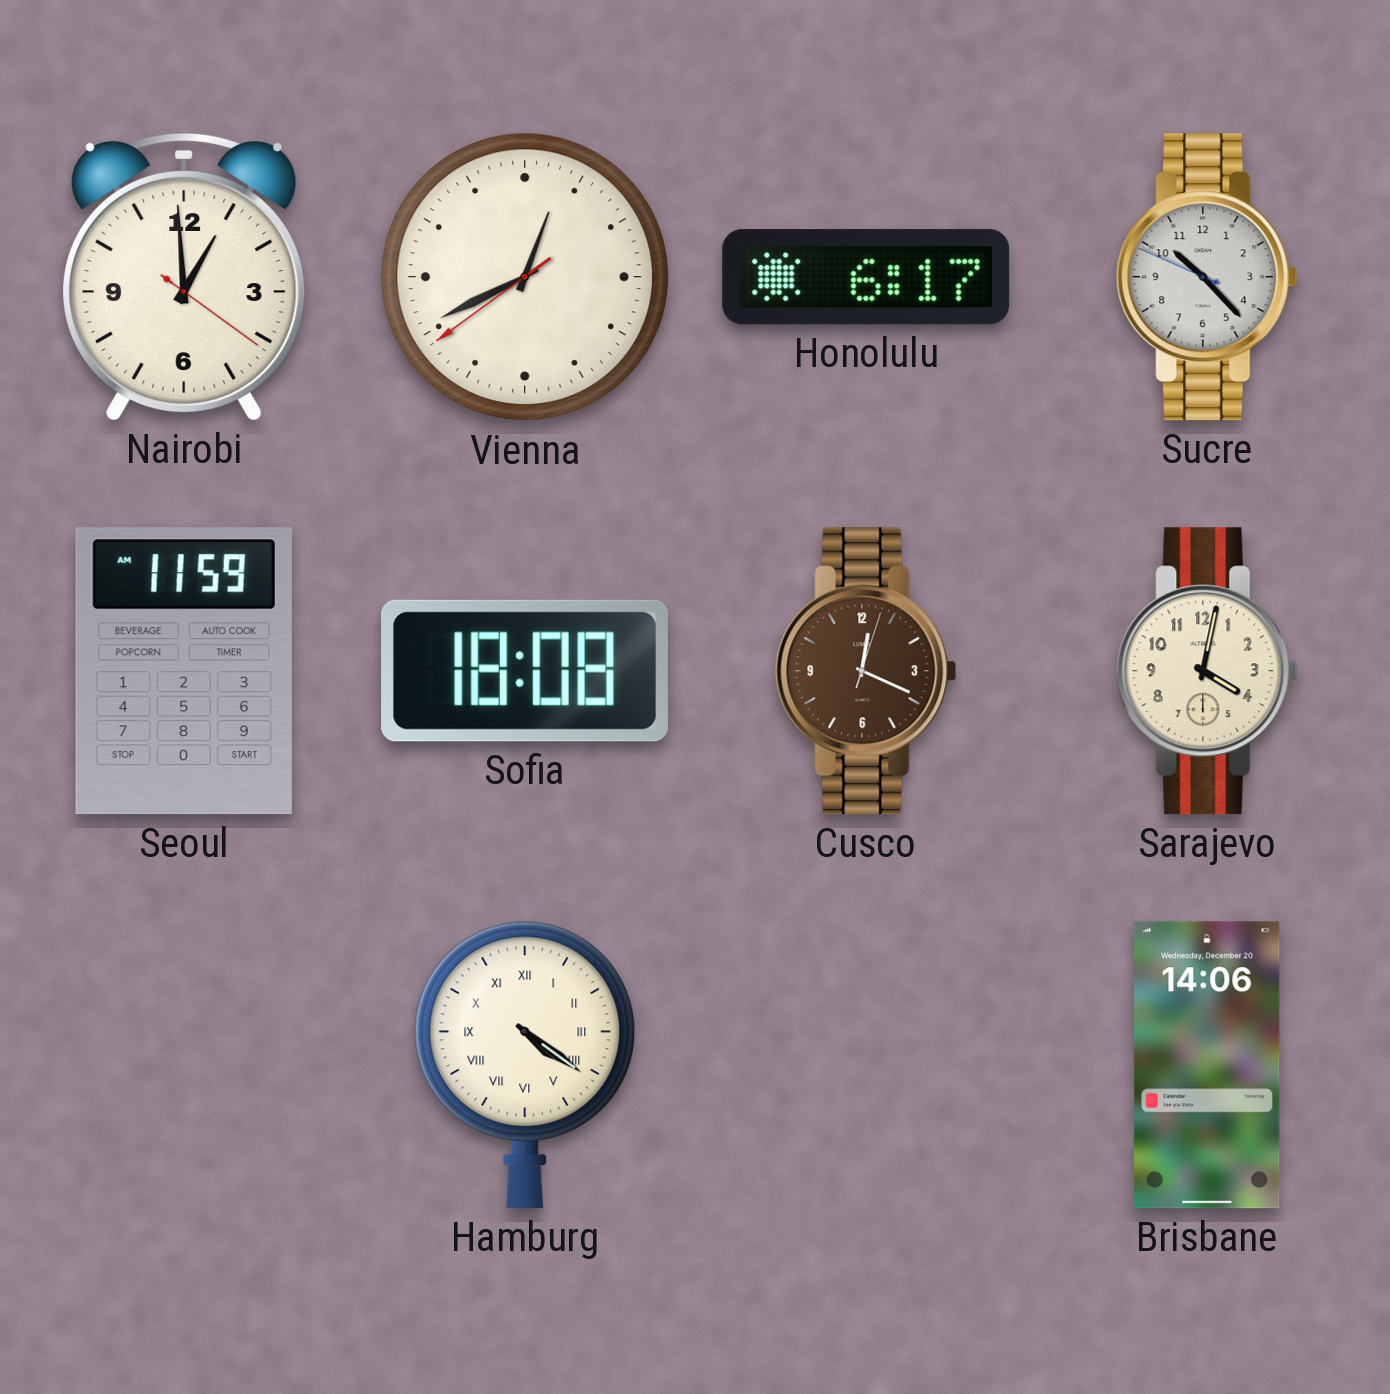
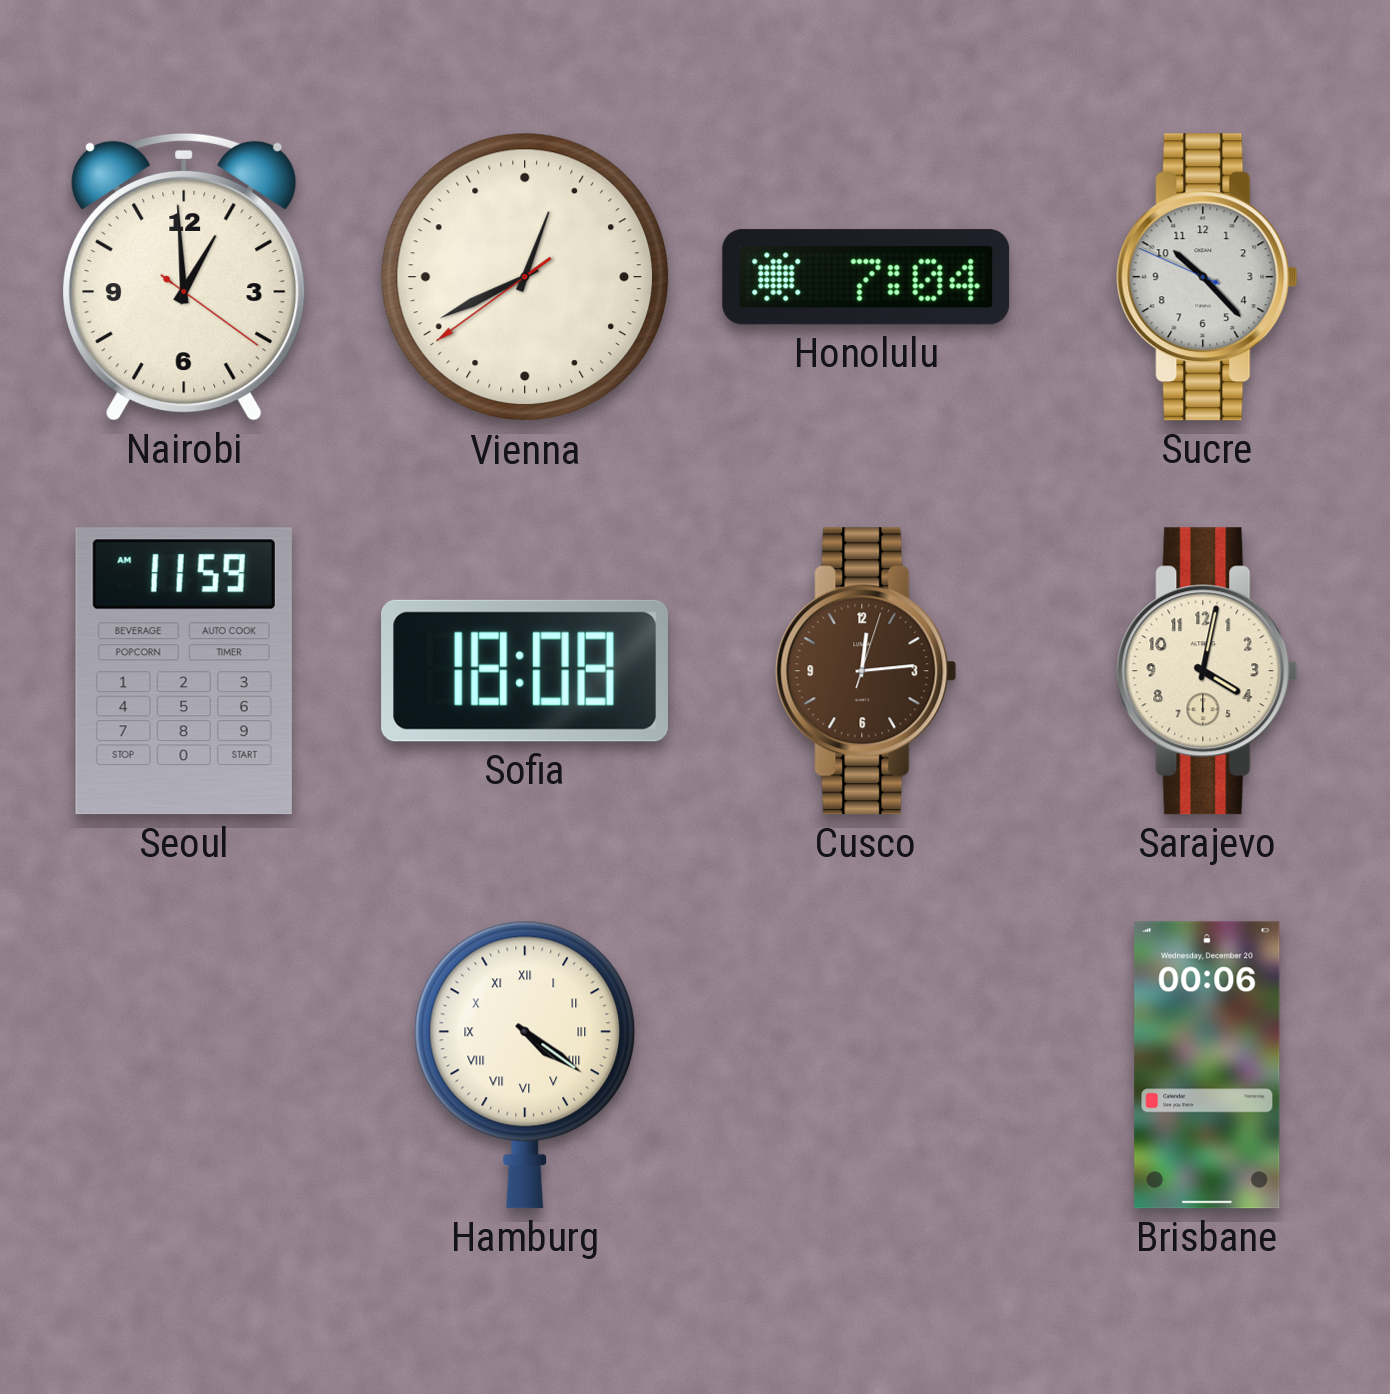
Honolulu: 6:17 -> 7:04
Cusco: 12:19 -> 12:14
Brisbane: 14:06 -> 00:06
